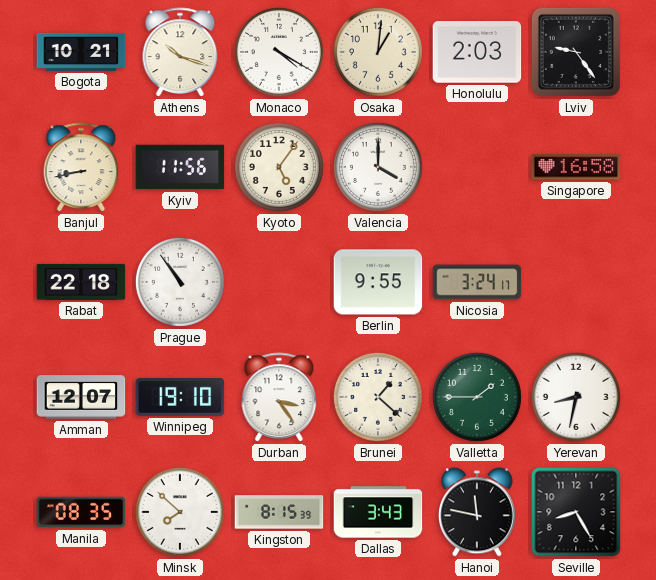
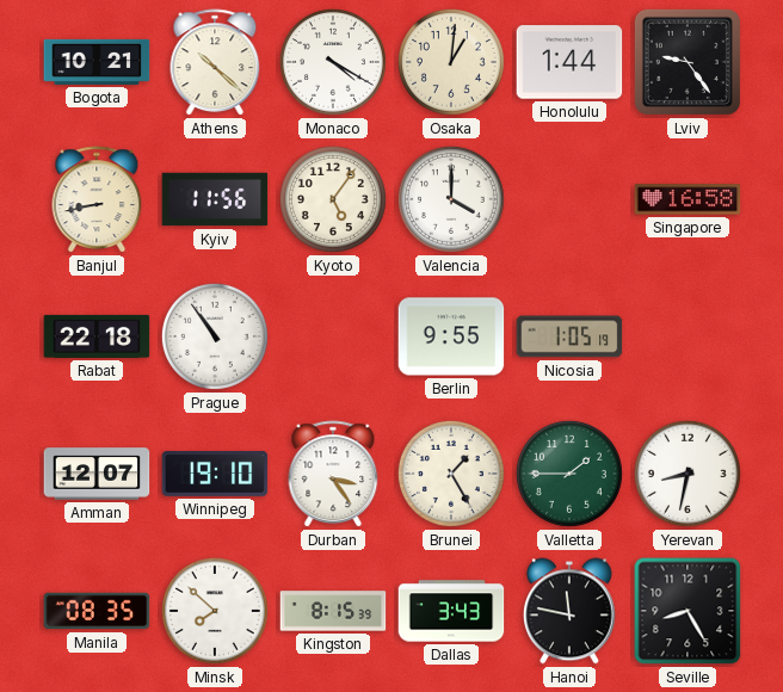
Athens: 10:18 -> 10:22
Honolulu: 2:03 -> 1:44
Nicosia: 3:24 -> 1:05
Brunei: 1:22 -> 1:25
